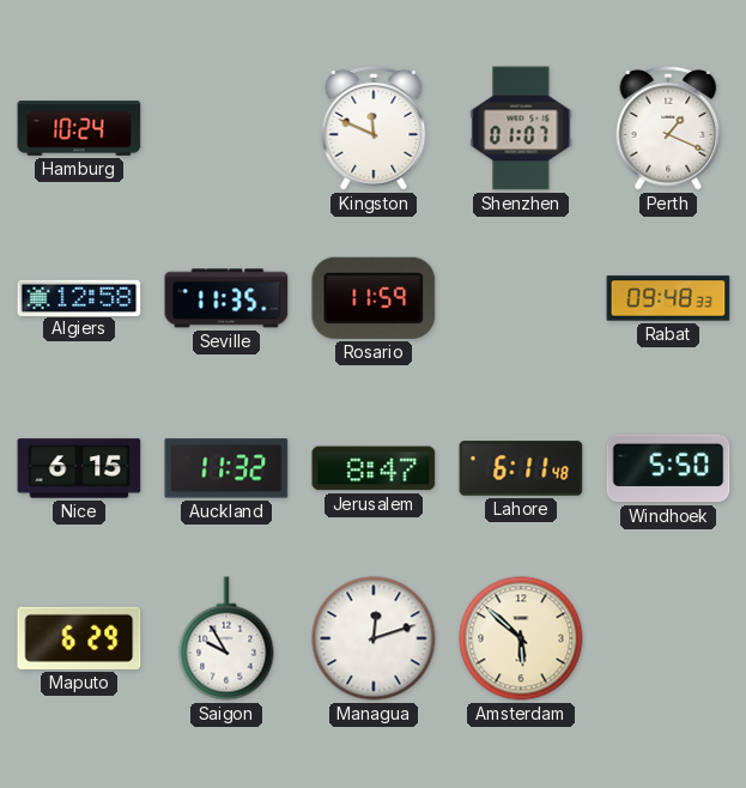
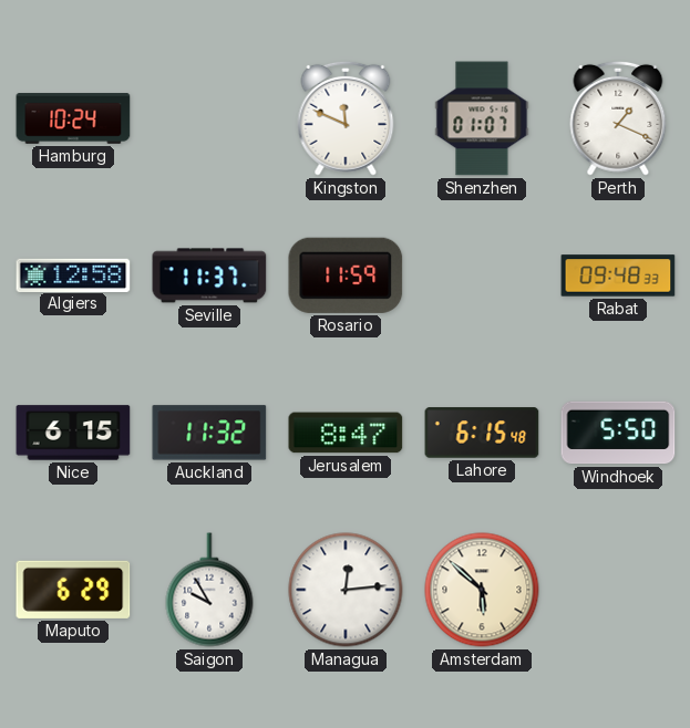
Seville: 11:35 -> 11:37
Lahore: 6:11 -> 6:15
Managua: 12:12 -> 12:14
